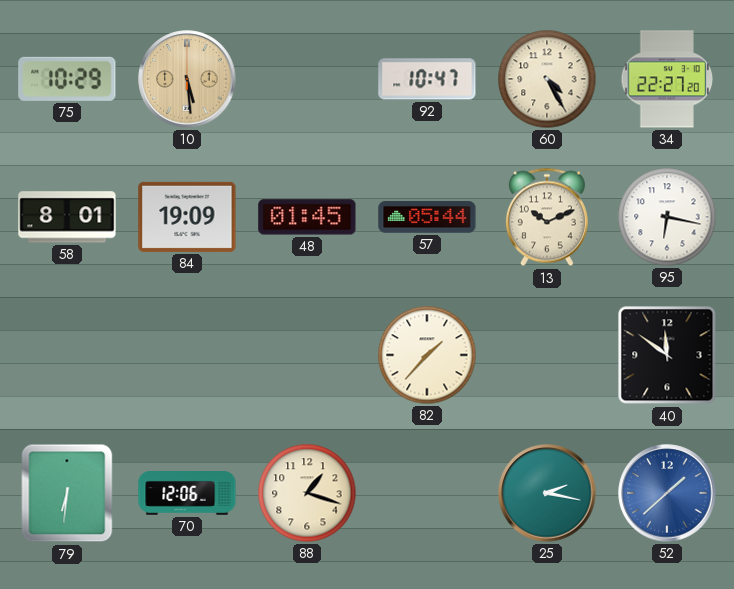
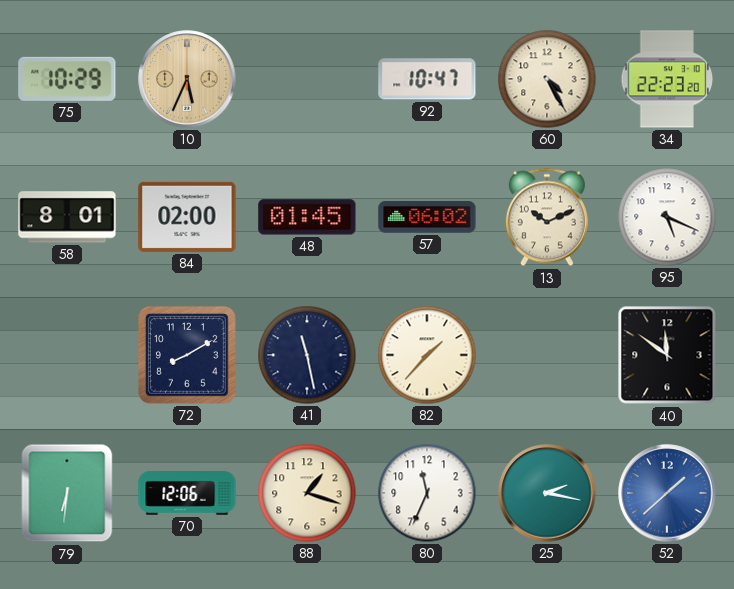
10: 5:29 -> 5:34
34: 22:27 -> 22:23
84: 19:09 -> 02:00
57: 05:44 -> 06:02
95: 6:17 -> 5:19
72: none -> 8:10
41: none -> 11:28
80: none -> 11:34
